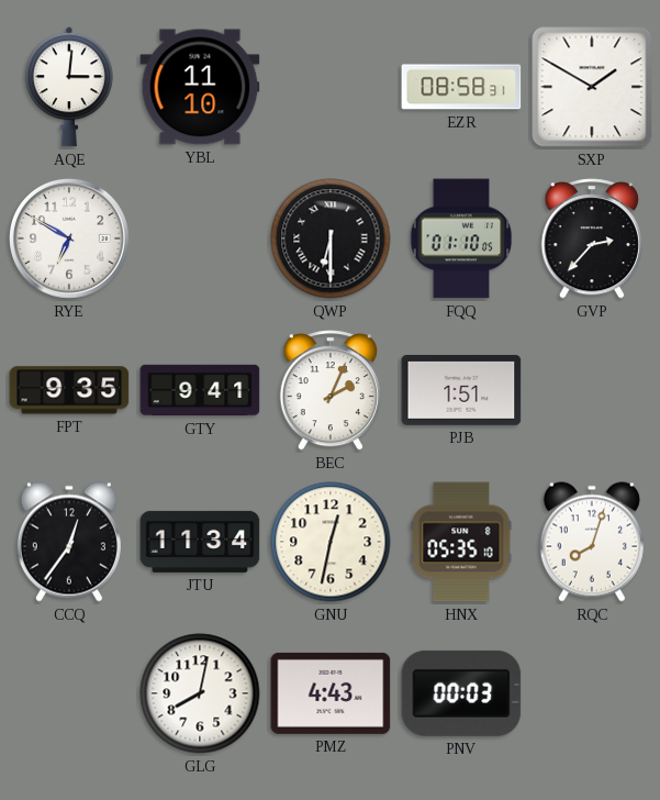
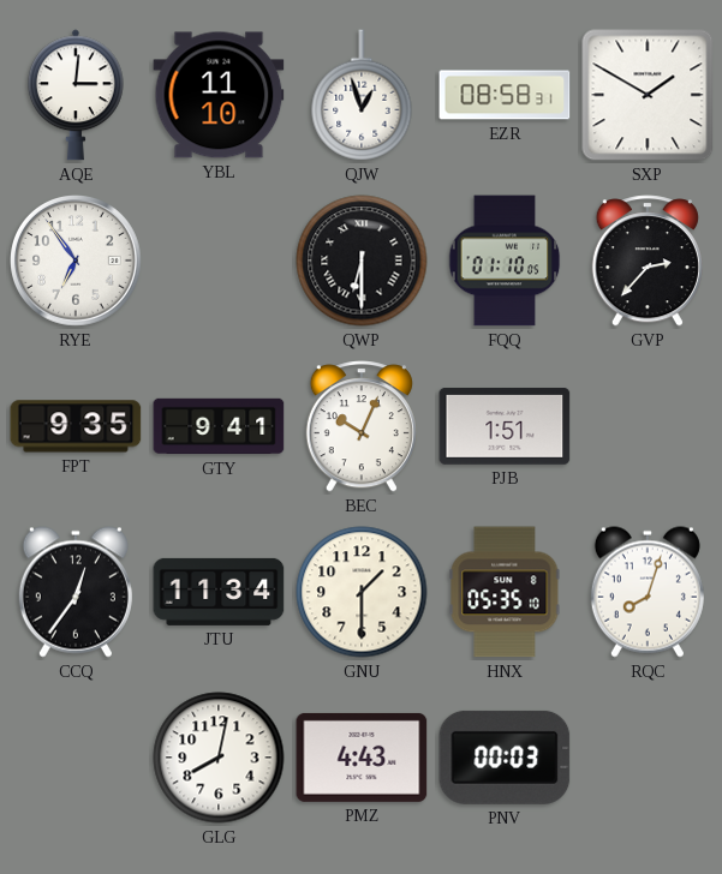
QJW: none -> 12:57
RYE: 6:50 -> 6:54
BEC: 2:04 -> 10:04
GNU: 12:32 -> 1:30
